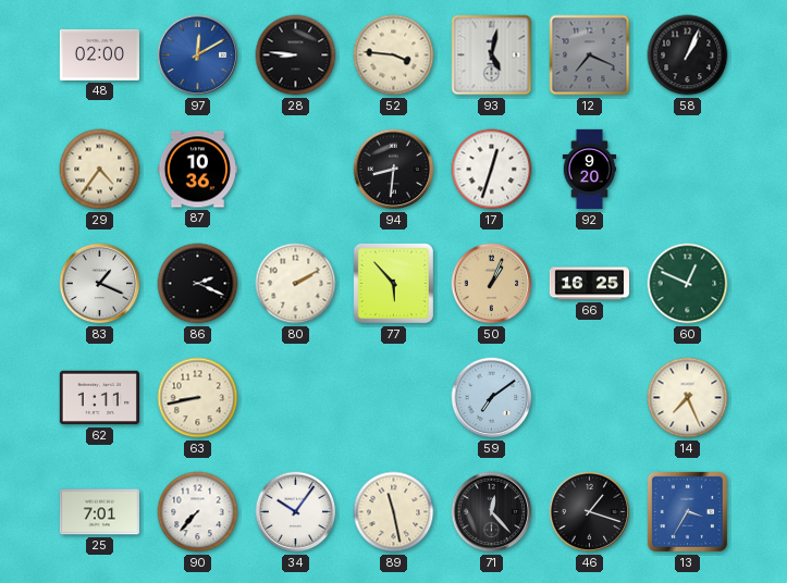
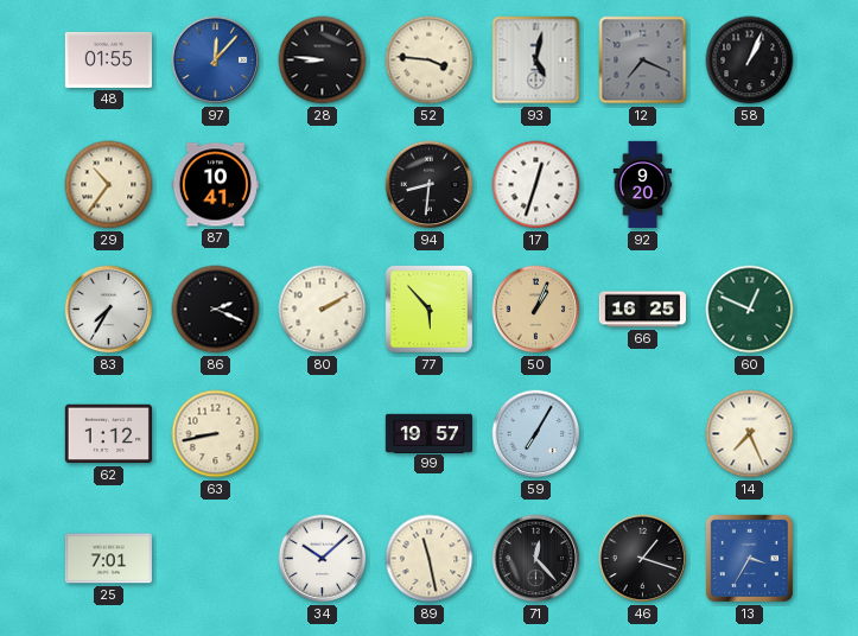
48: 02:00 -> 01:55
97: 12:10 -> 12:07
29: 4:36 -> 10:36
87: 10:36 -> 10:41
83: 1:19 -> 7:35
62: 1:11 -> 1:12
99: none -> 19:57
59: 7:09 -> 7:05
90: 7:37 -> none
34: 10:06 -> 10:08
